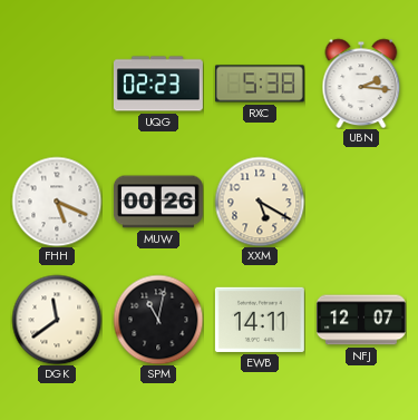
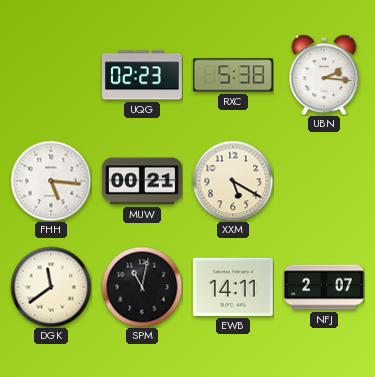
FHH: 5:19 -> 5:16
MUW: 00:26 -> 00:21
NFJ: 12:07 -> 2:07
